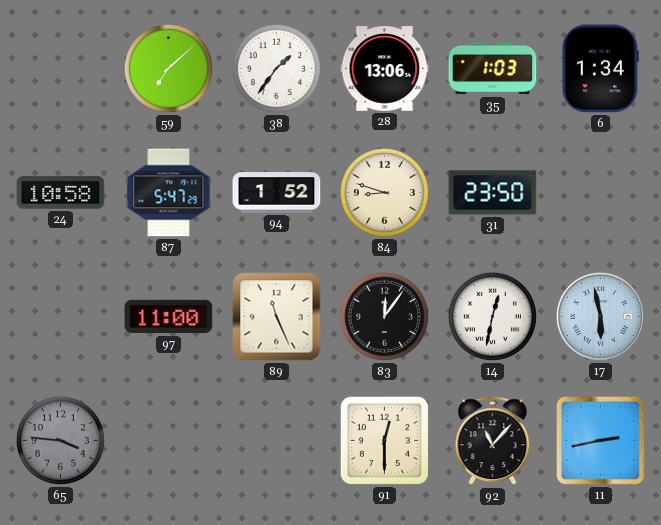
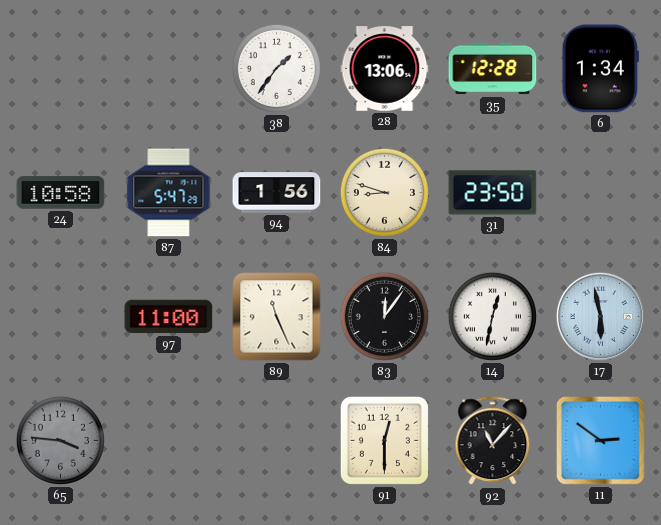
59: 7:08 -> none
35: 1:03 -> 12:28
94: 1:52 -> 1:56
11: 2:43 -> 2:51
